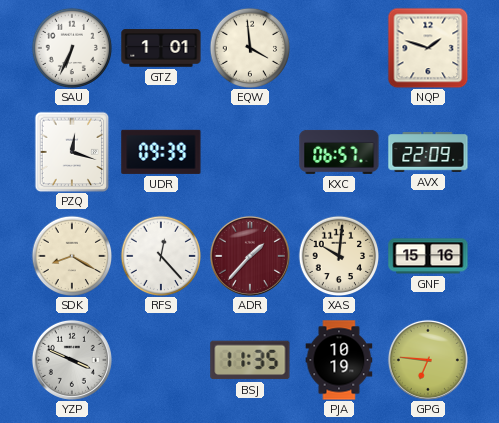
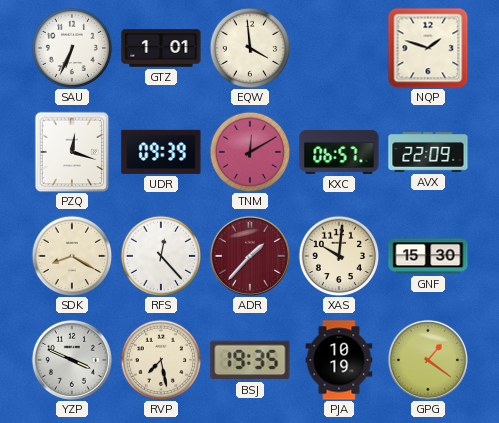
TNM: none -> 12:10
GNF: 15:16 -> 15:30
RVP: none -> 7:28
BSJ: 11:35 -> 19:35
GPG: 6:46 -> 1:21
